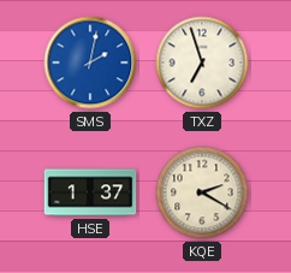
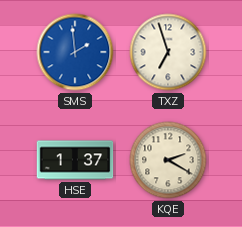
SMS: 2:02 -> 1:59
